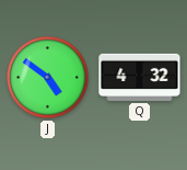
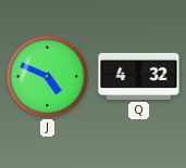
J: 4:51 -> 4:49
